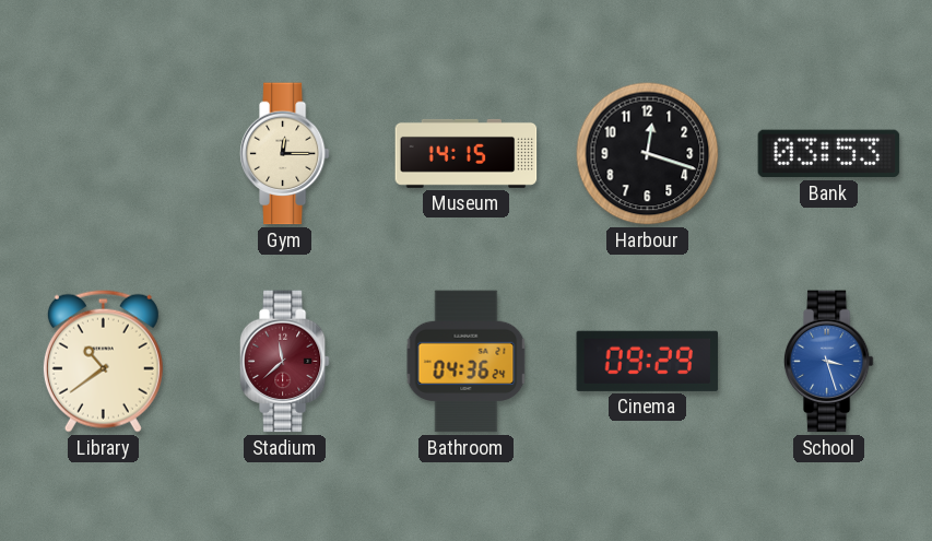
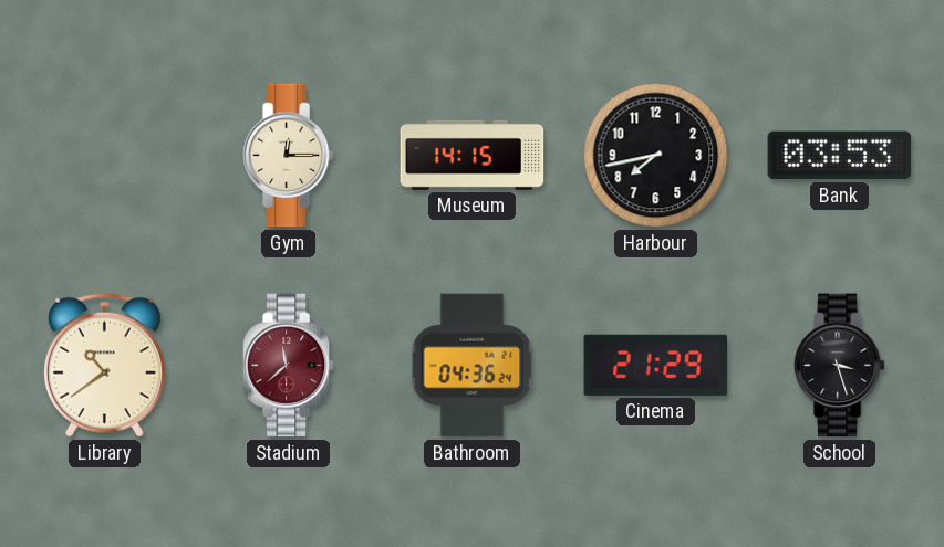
Harbour: 12:18 -> 7:43
Cinema: 09:29 -> 21:29
School dial: blue -> black
